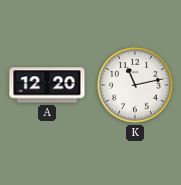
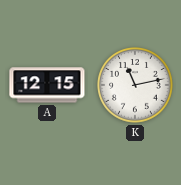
A: 12:20 -> 12:15
